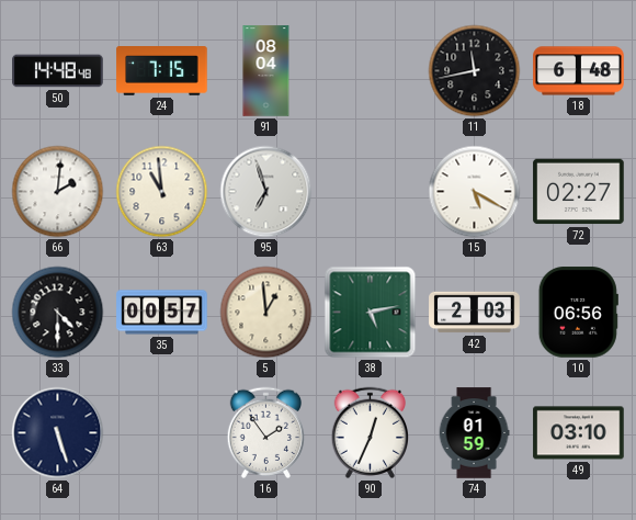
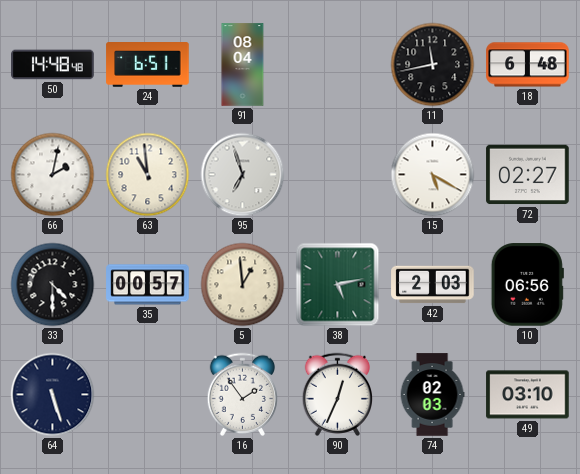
24: 7:15 -> 6:51
66: 2:01 -> 2:02
74: 01:59 -> 02:03
